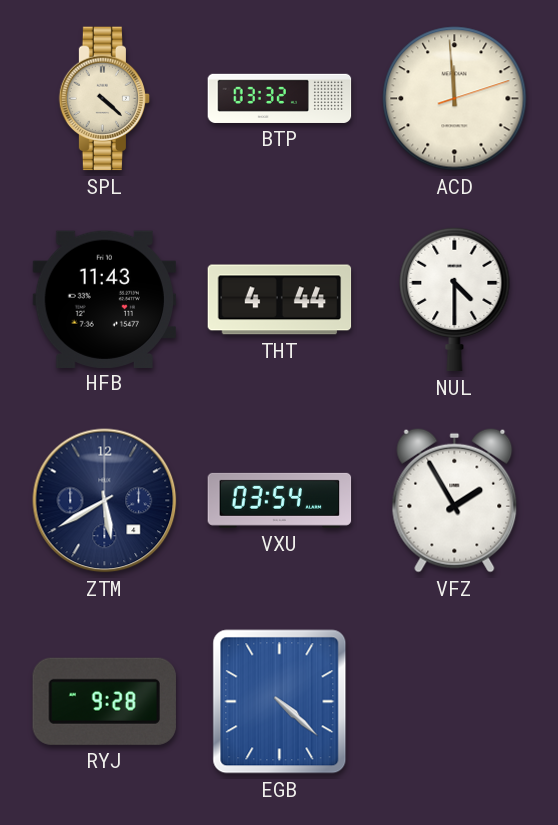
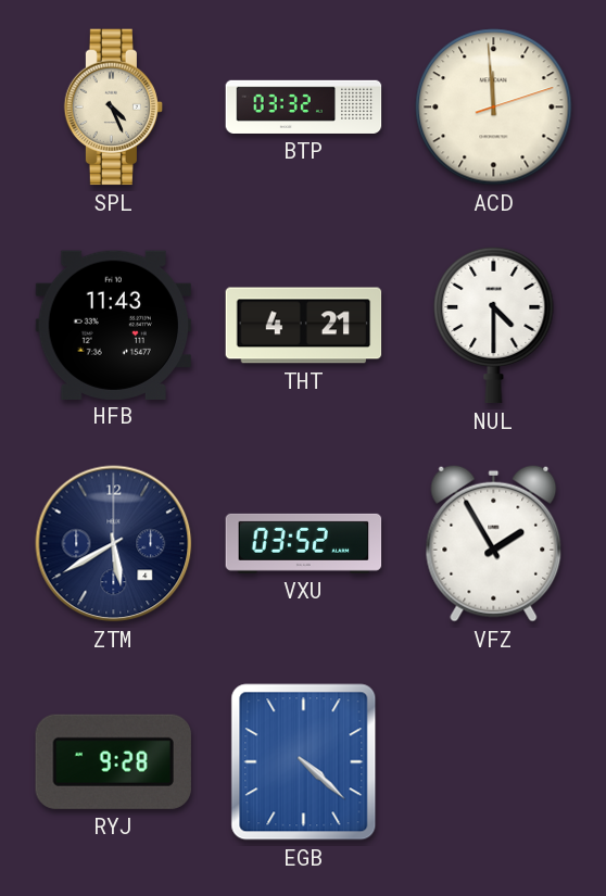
SPL: 4:22 -> 4:26
THT: 4:44 -> 4:21
VXU: 03:54 -> 03:52
